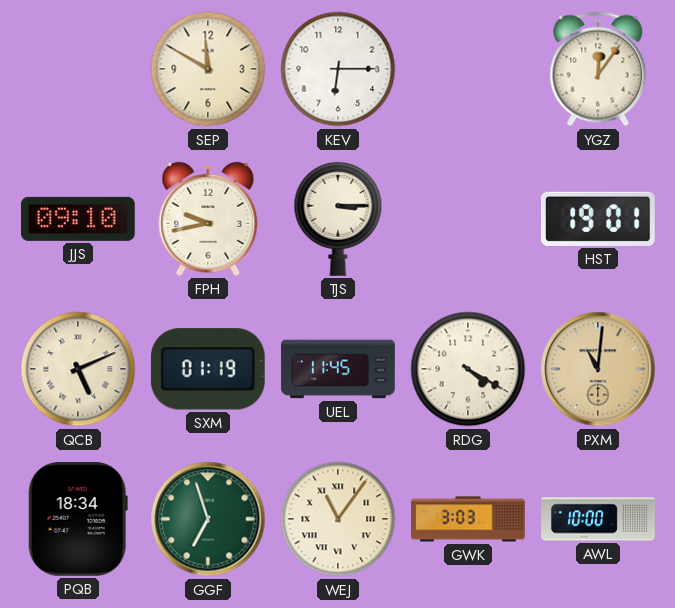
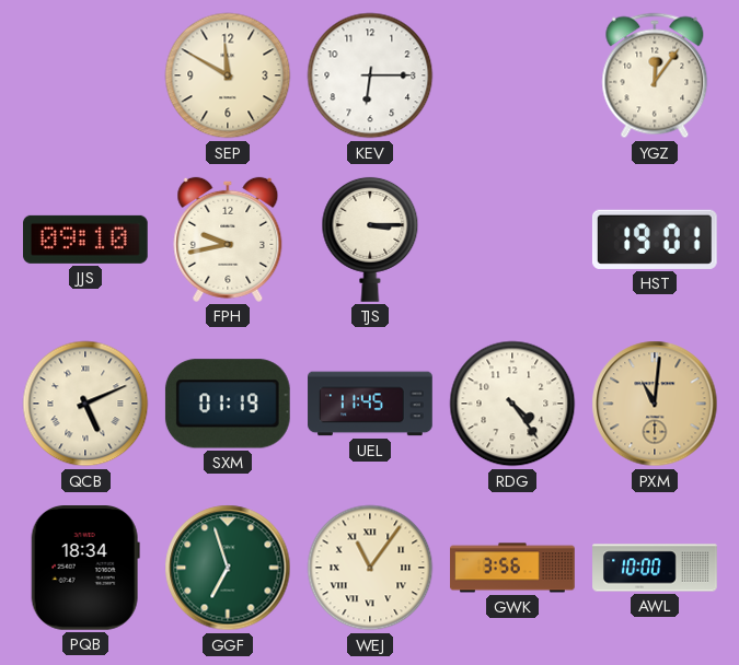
RDG: 4:20 -> 4:24
GWK: 3:03 -> 3:56
